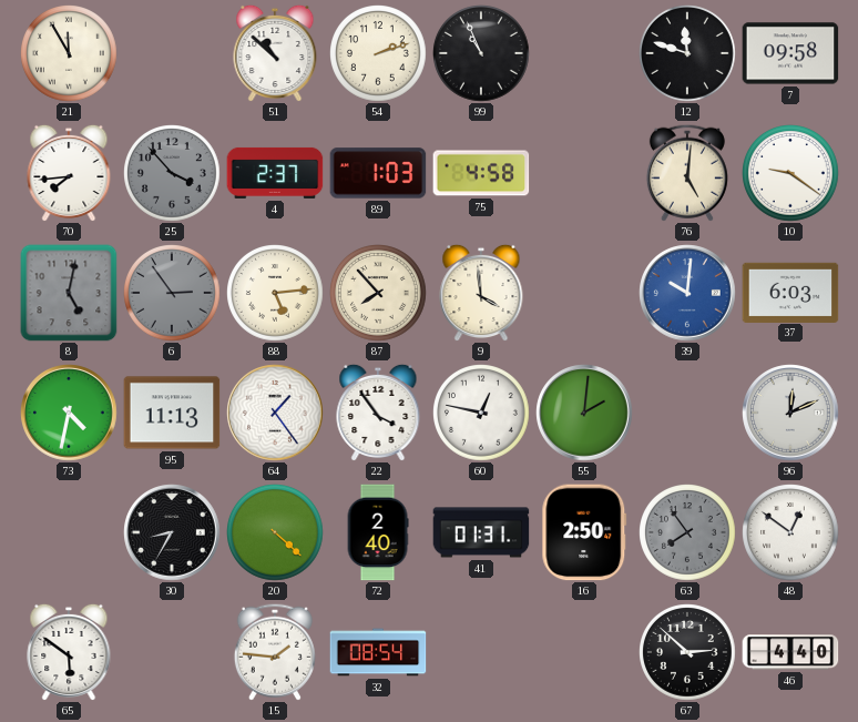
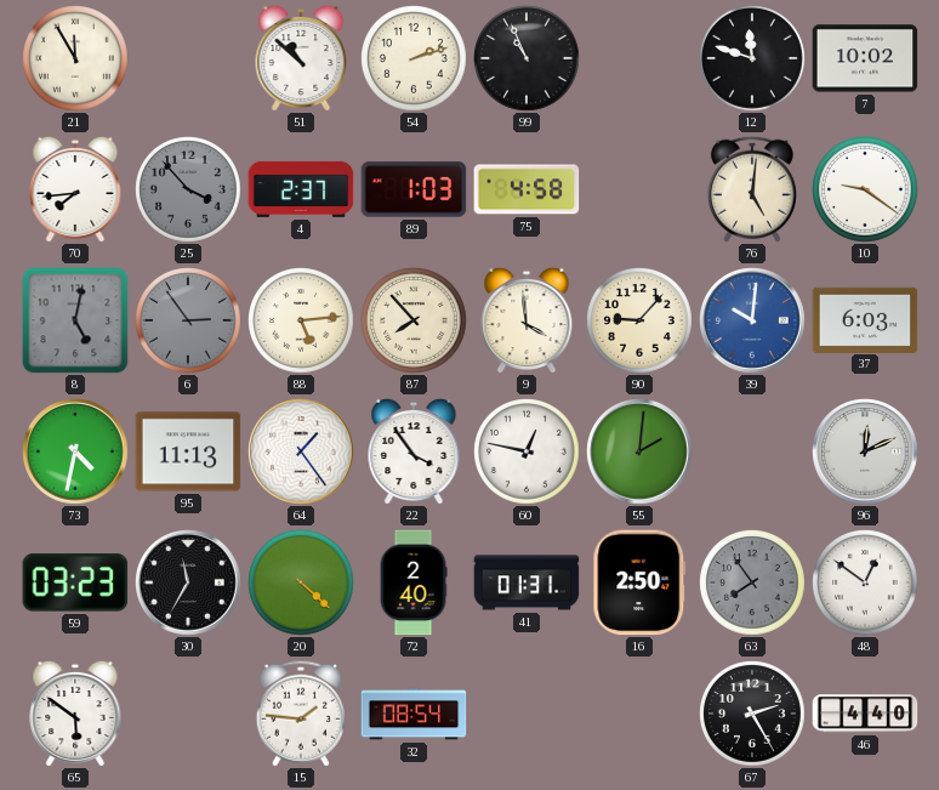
7: 09:58 -> 10:02
90: none -> 9:07
59: none -> 03:23
30: 8:35 -> 11:35
67: 2:52 -> 2:25
